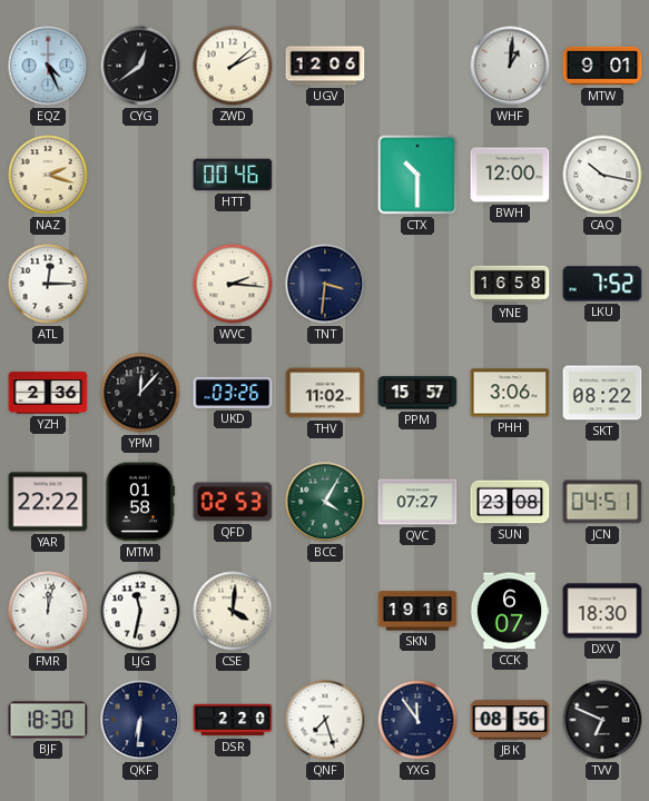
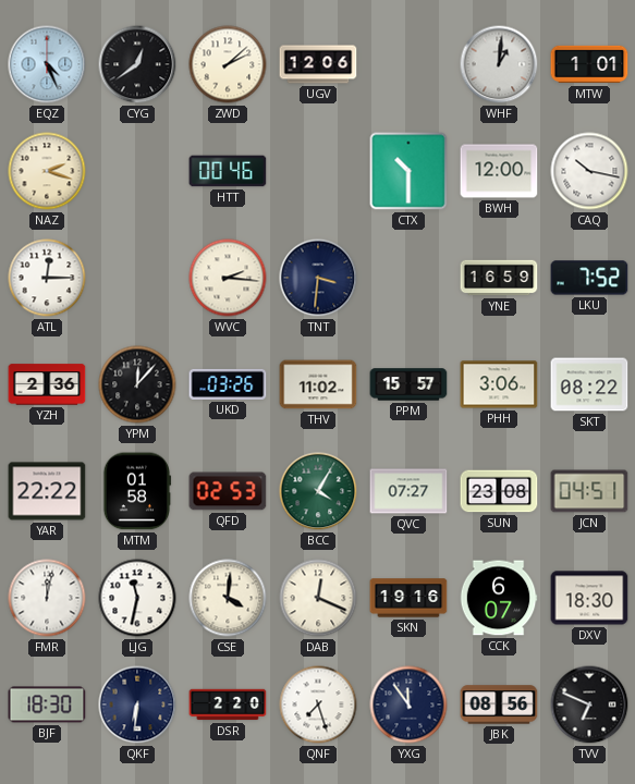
MTW: 9:01 -> 1:01
YNE: 16:58 -> 16:59
DAB: none -> 12:19
